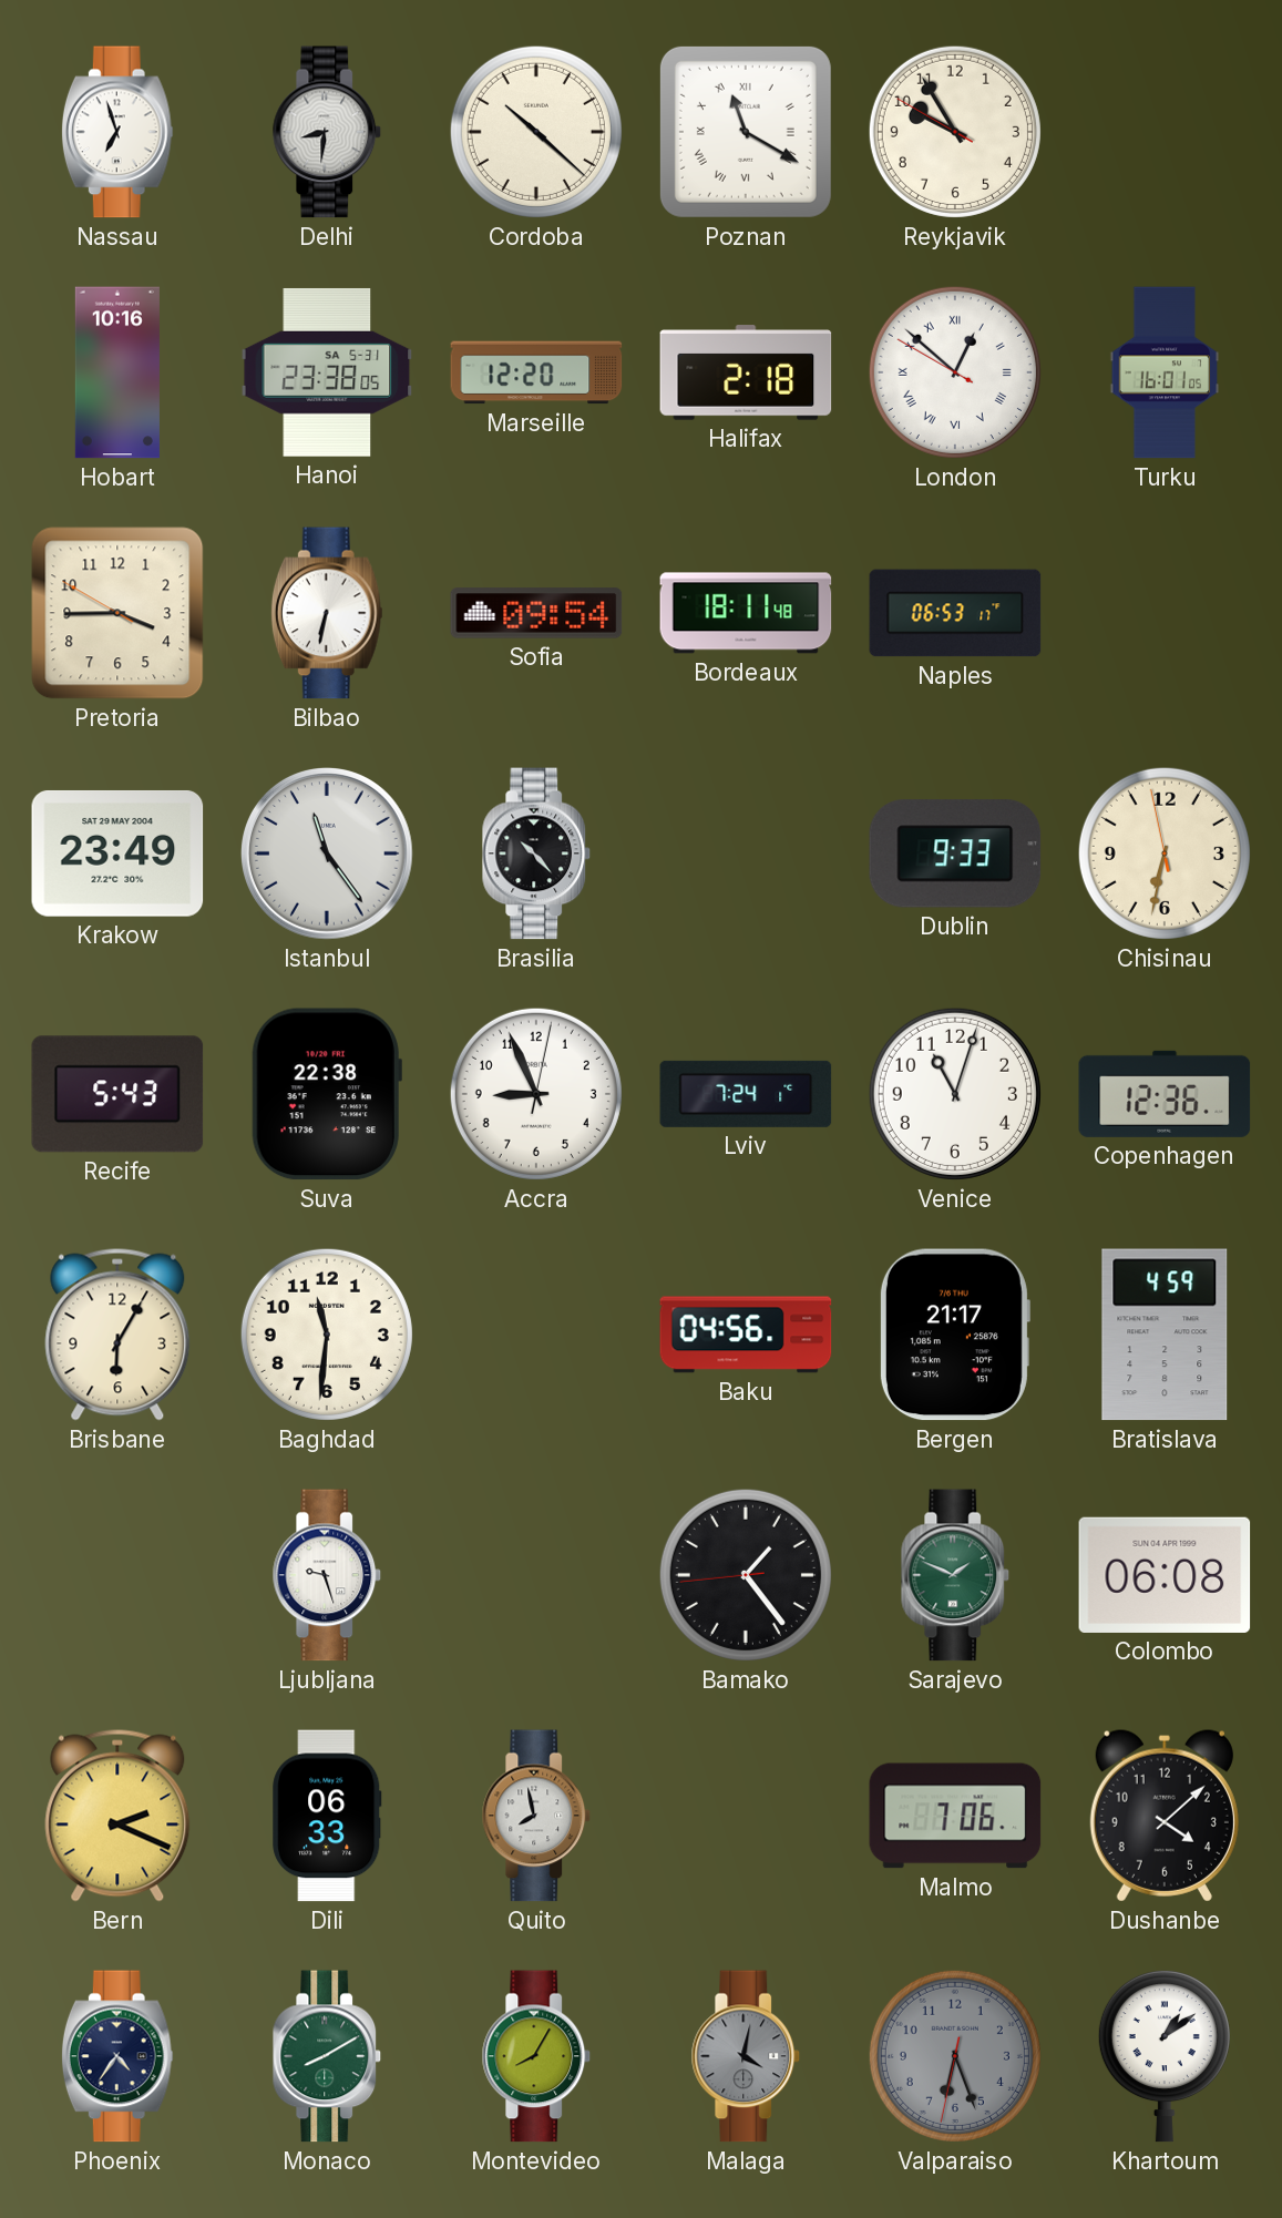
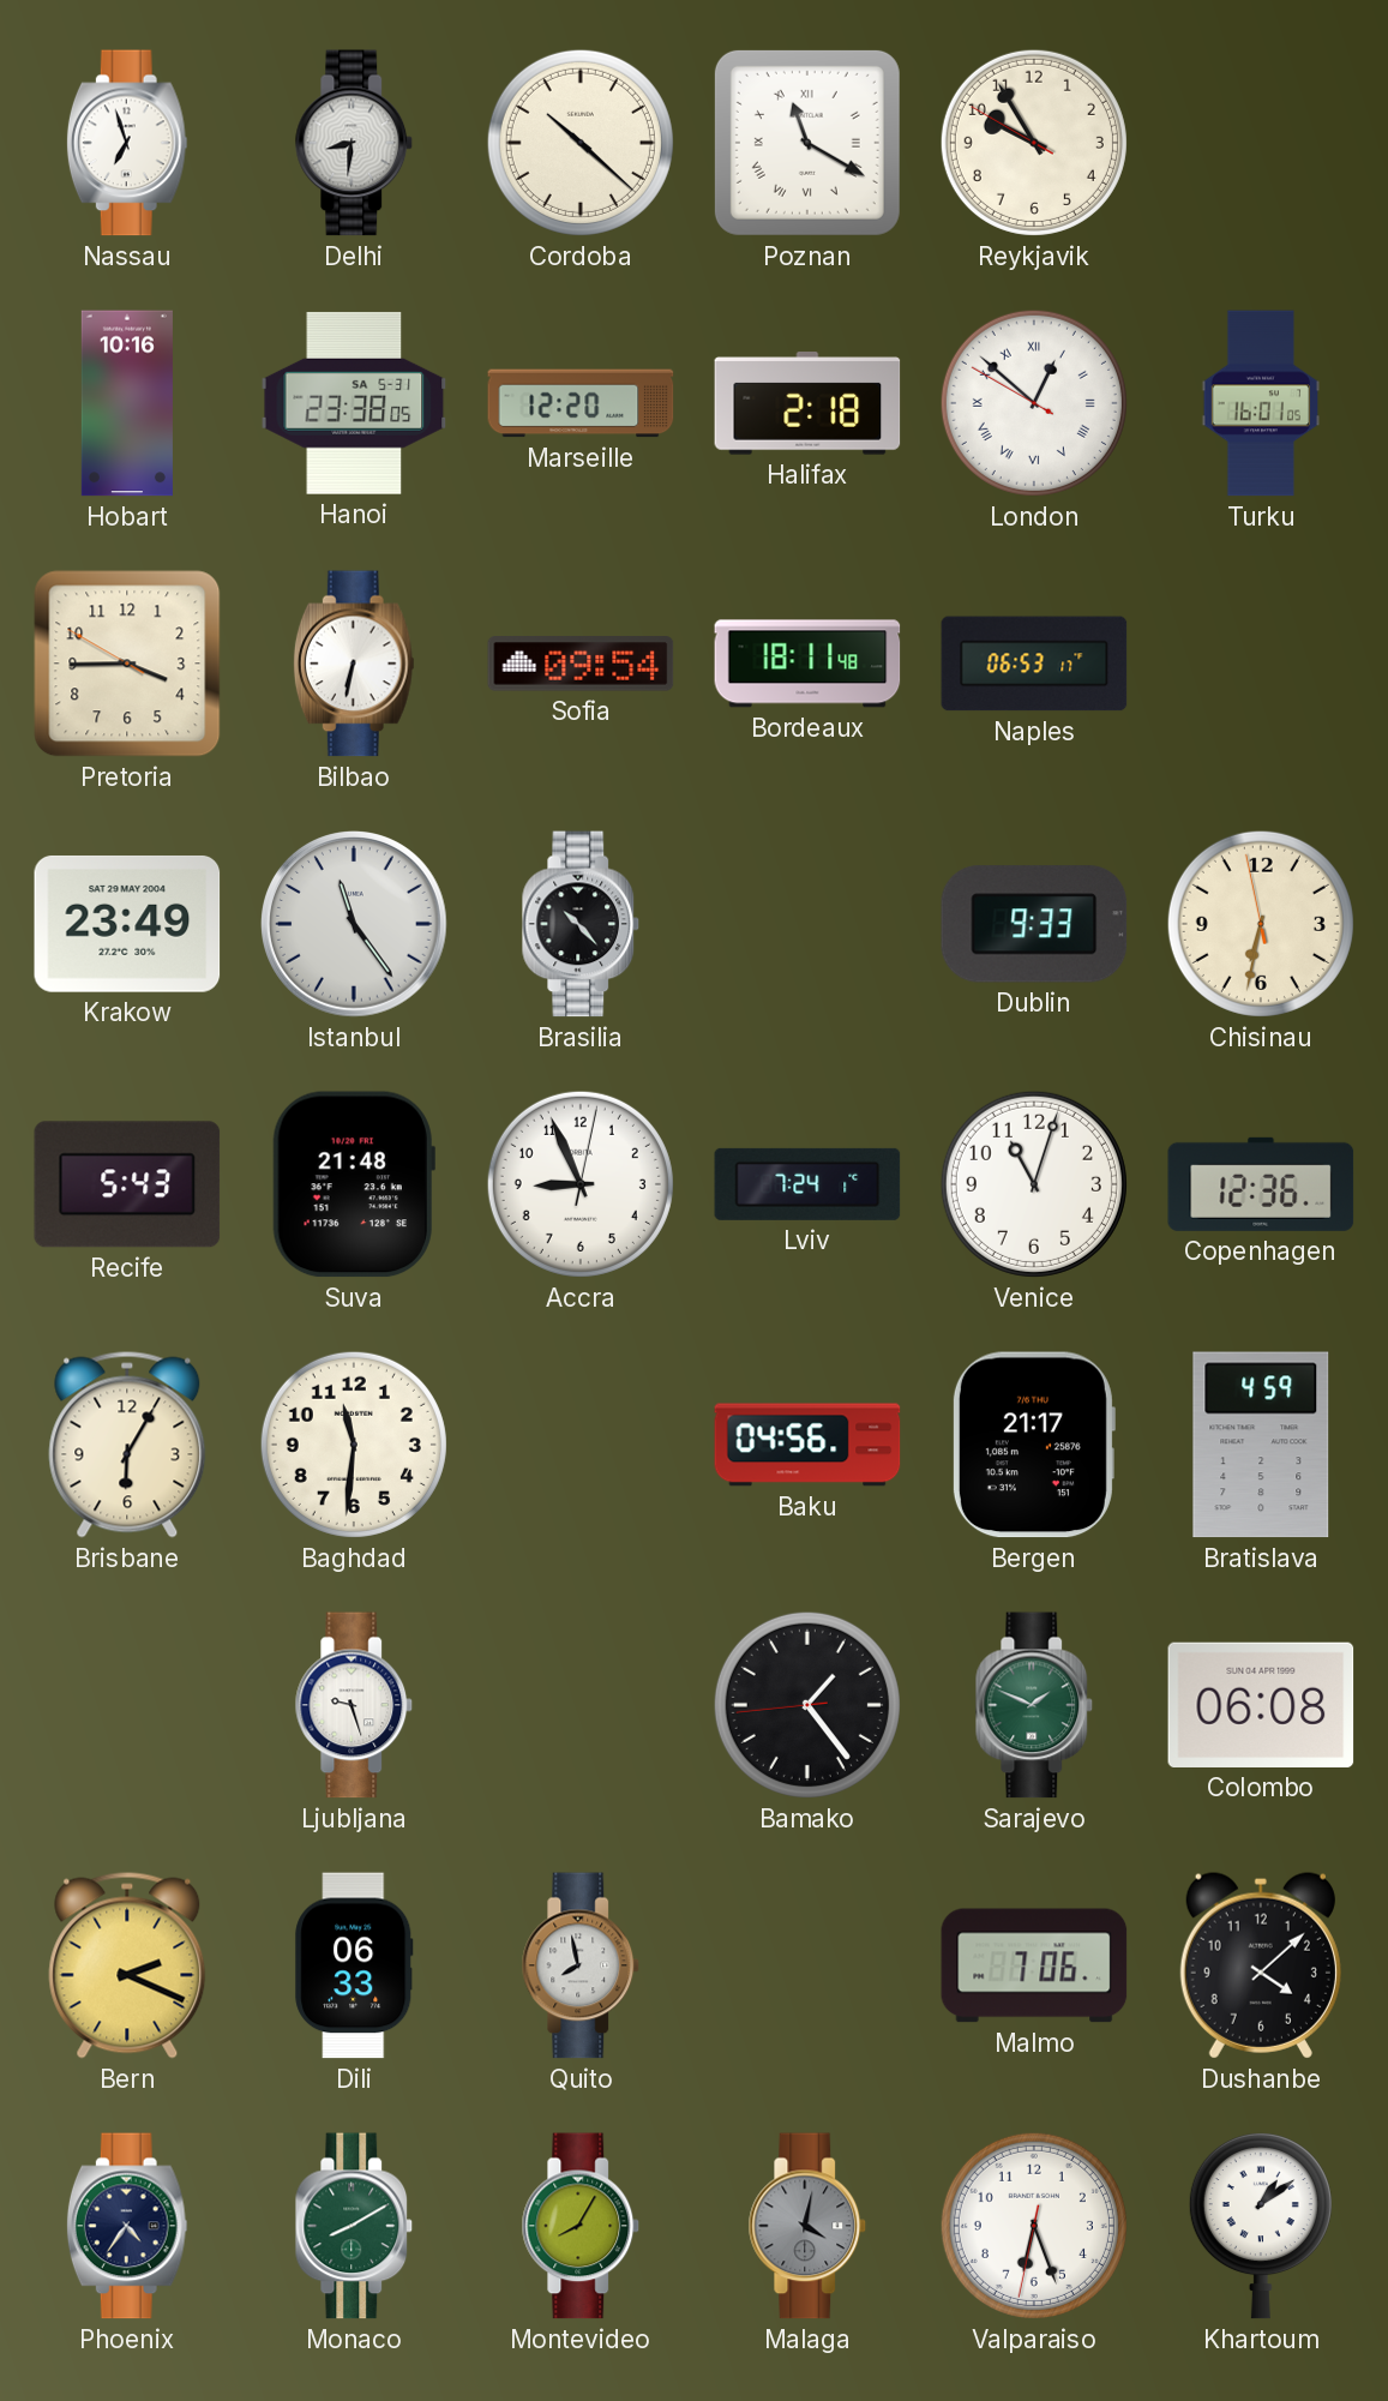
Suva: 22:38 -> 21:48
Valparaiso dial: grey -> white
